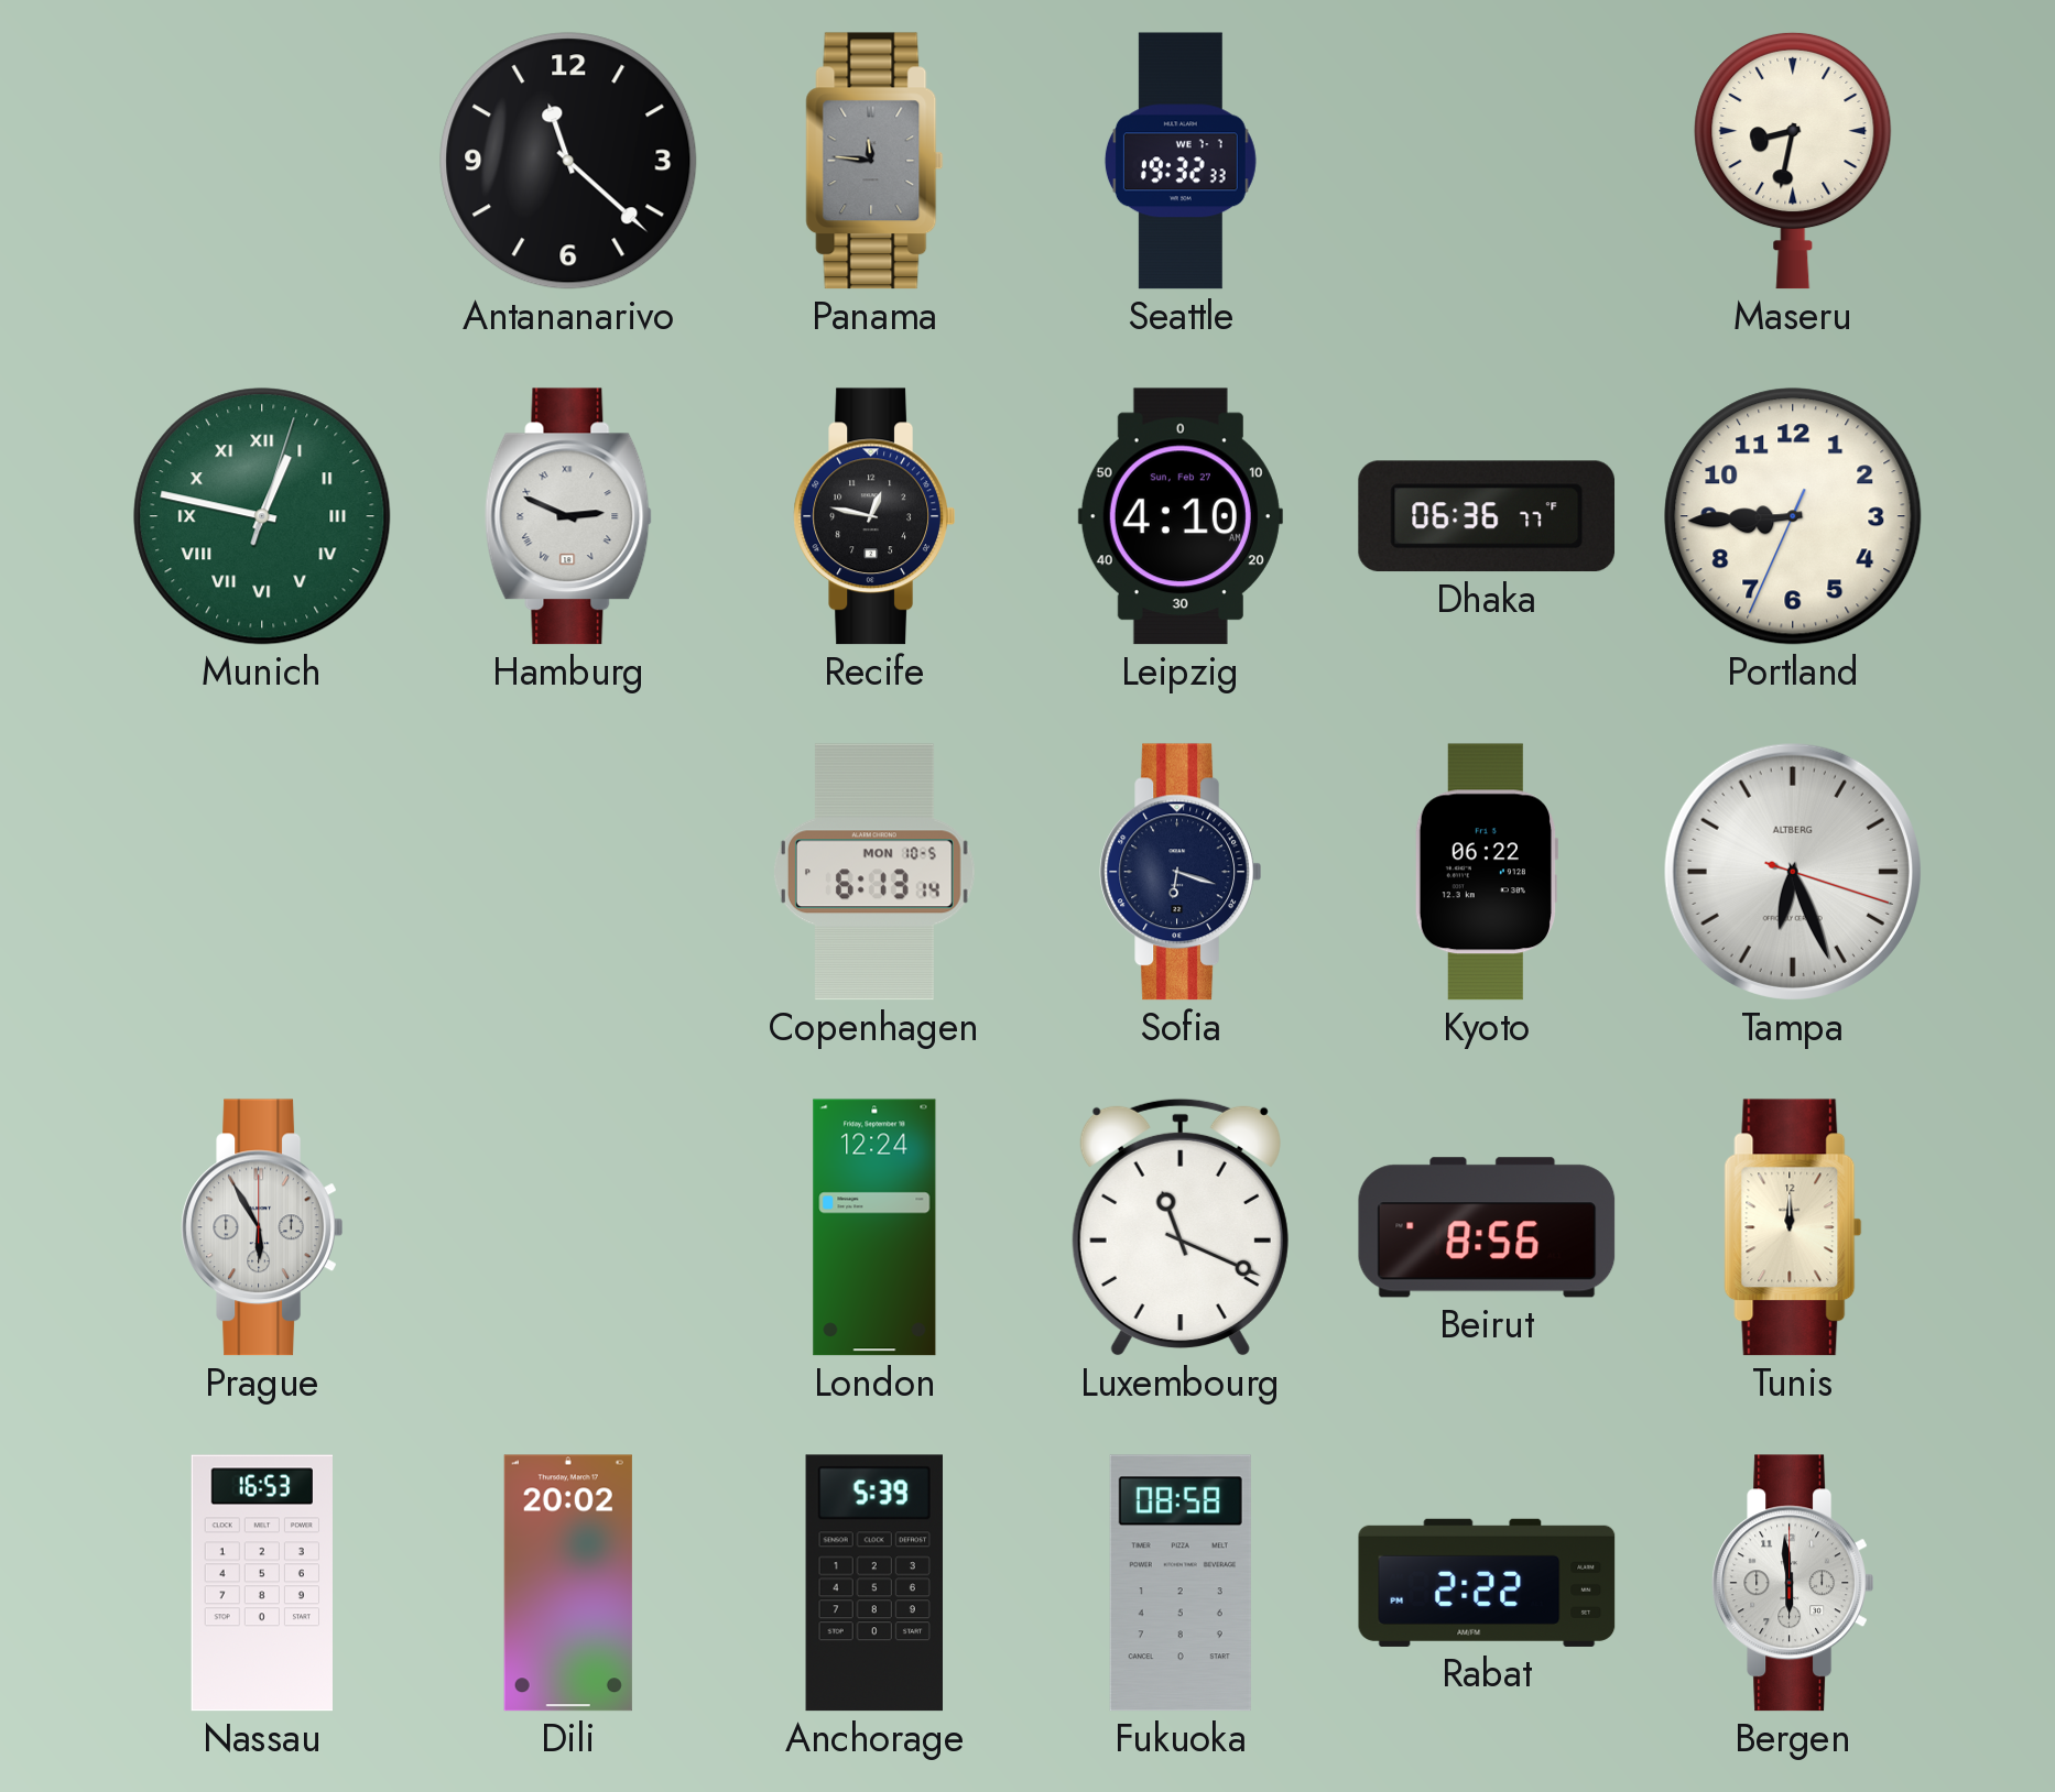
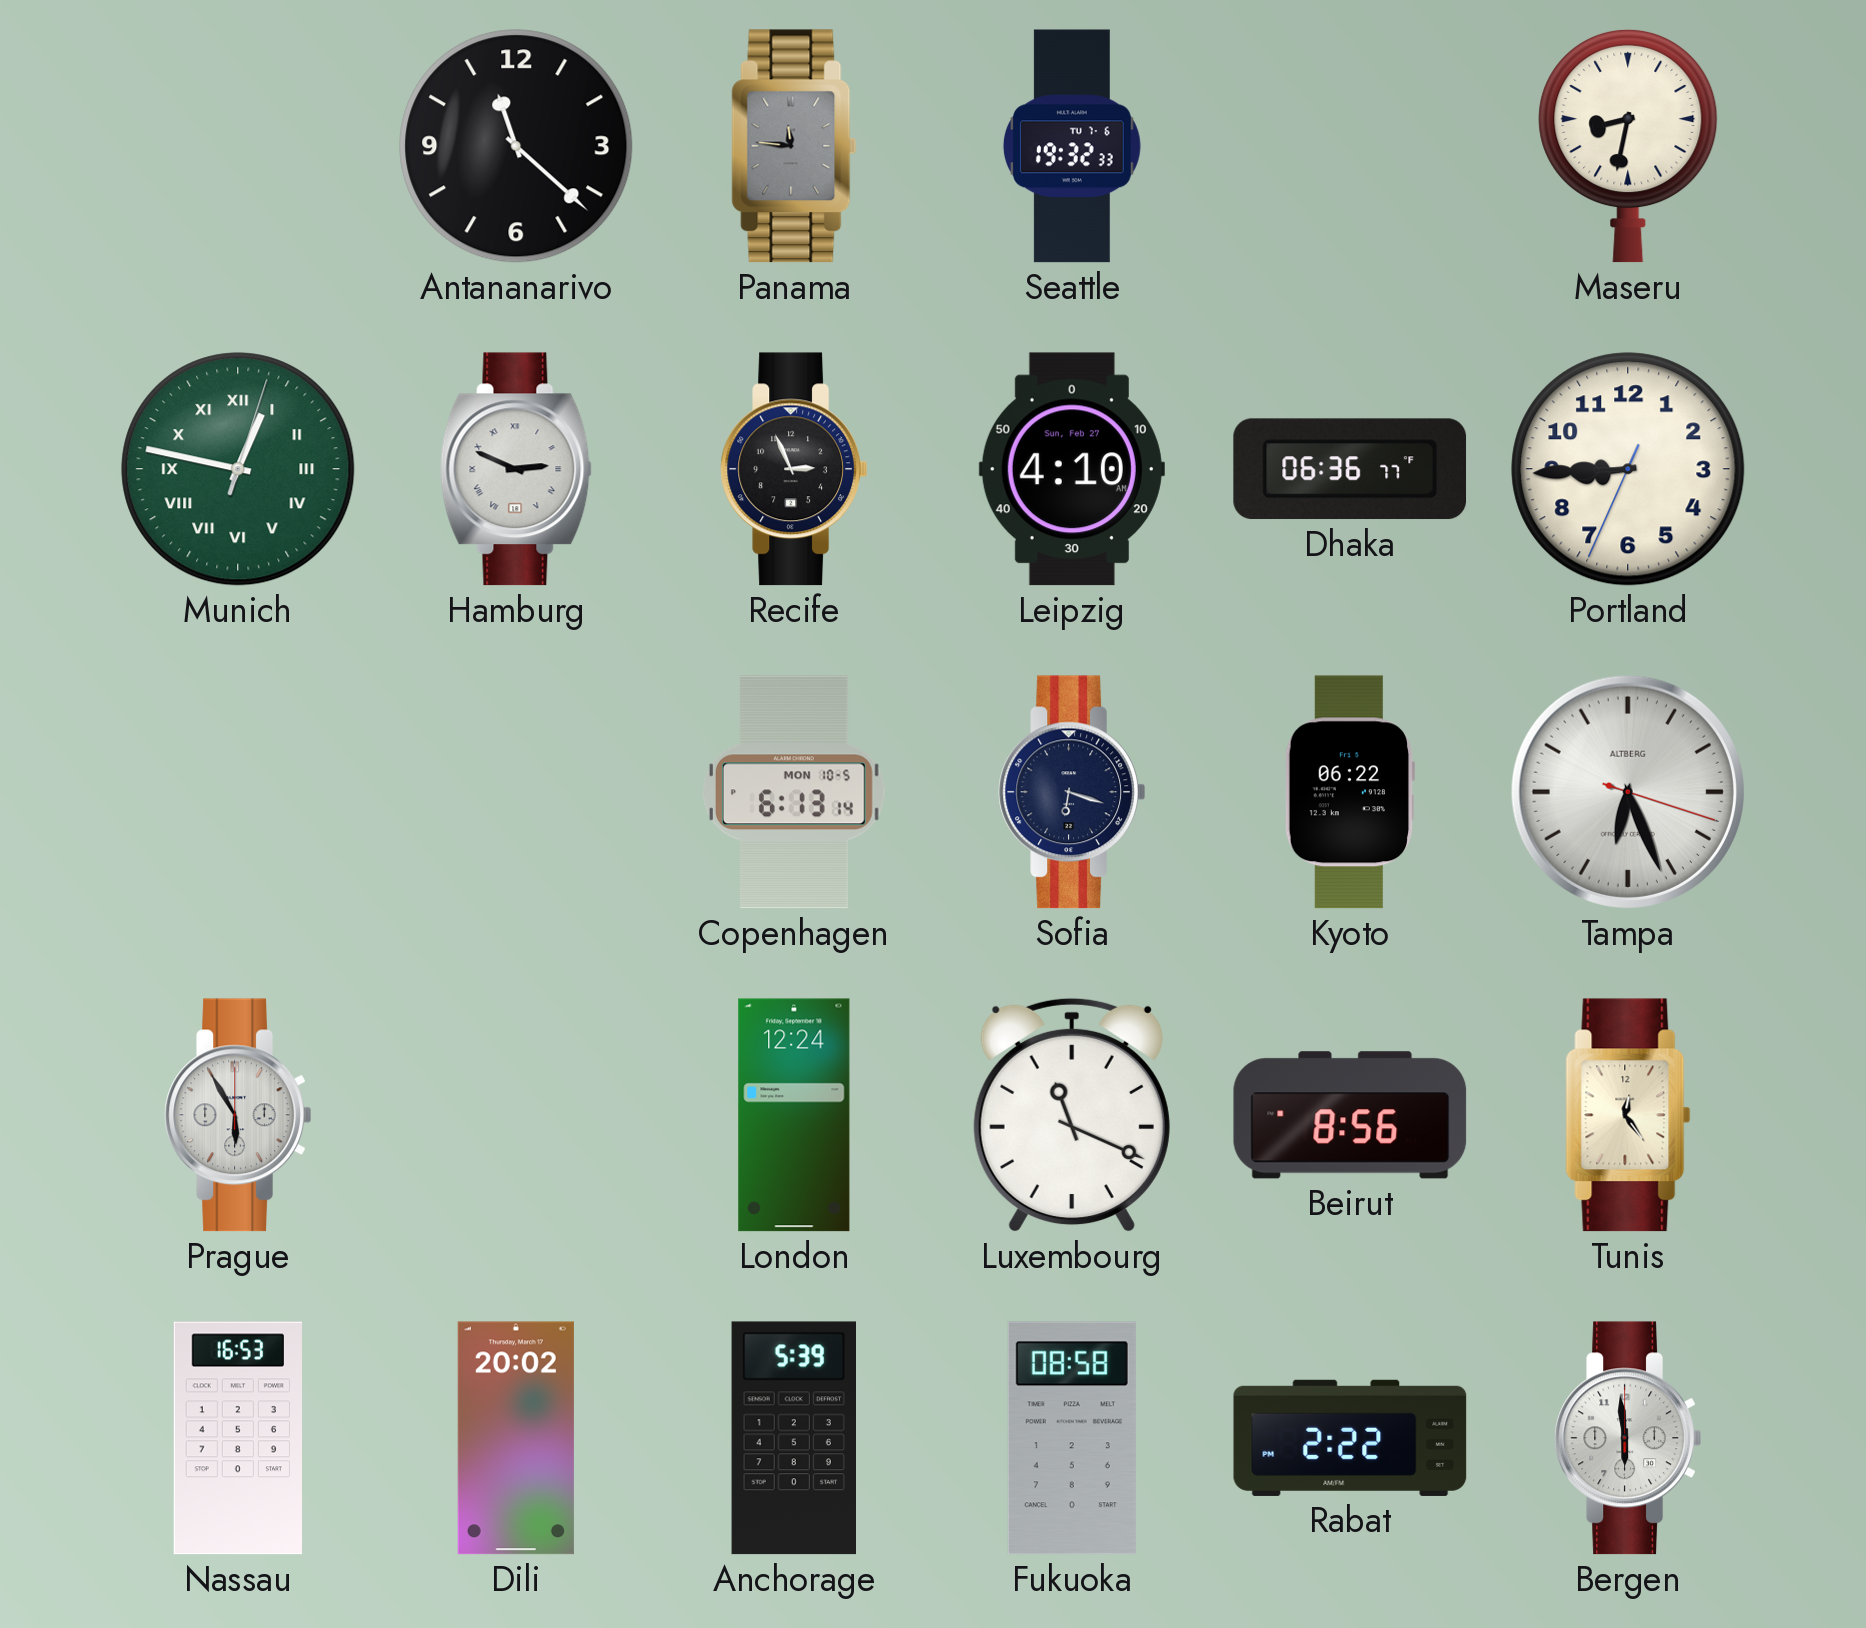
Seattle date: WE 7-7 -> TU 7-6
Recife: 12:47 -> 2:56
Tunis: 12:00 -> 12:24
